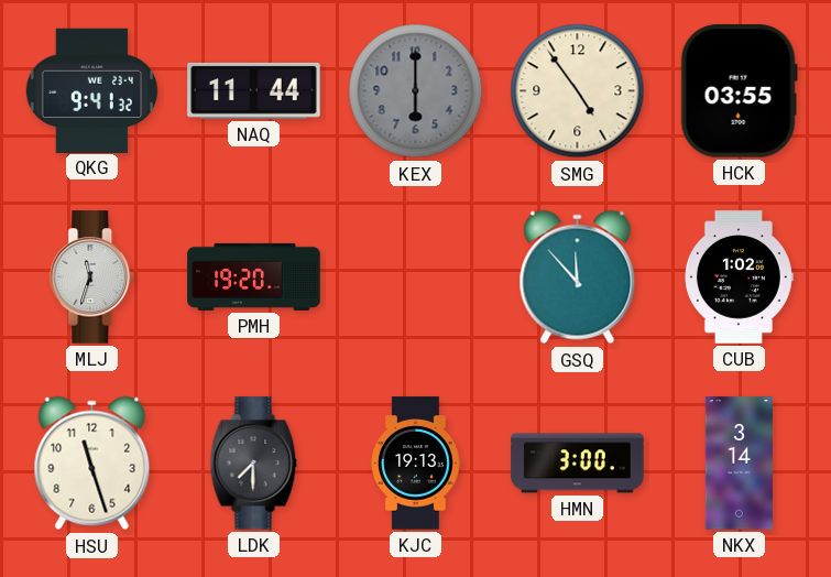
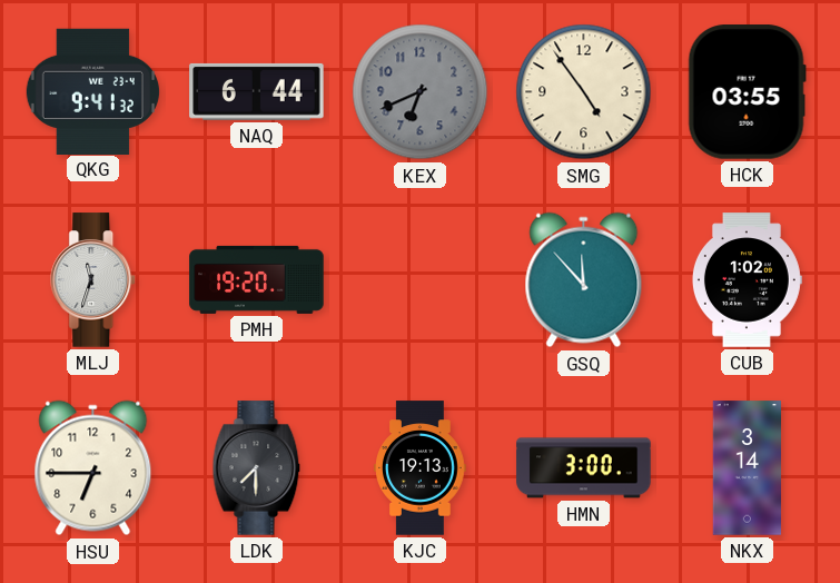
NAQ: 11:44 -> 6:44
KEX: 6:00 -> 6:41
HSU: 11:27 -> 6:45
